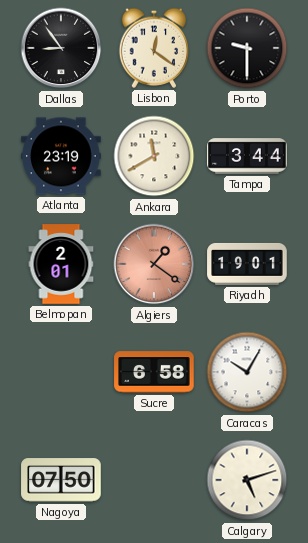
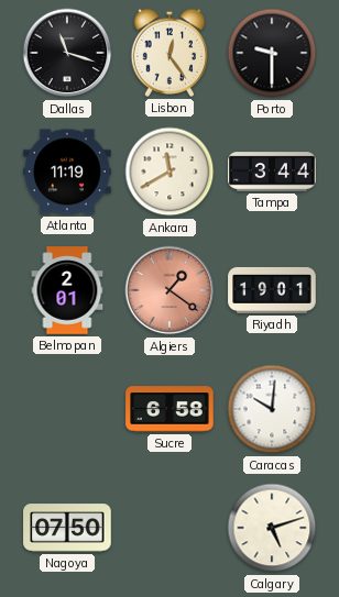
Dallas: 8:54 -> 11:18
Lisbon: 12:21 -> 12:24
Atlanta: 23:19 -> 11:19
Caracas: 10:05 -> 10:01
